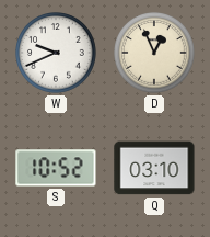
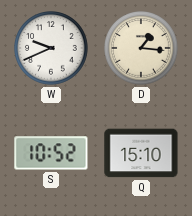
D: 12:56 -> 1:16
Q: 03:10 -> 15:10
